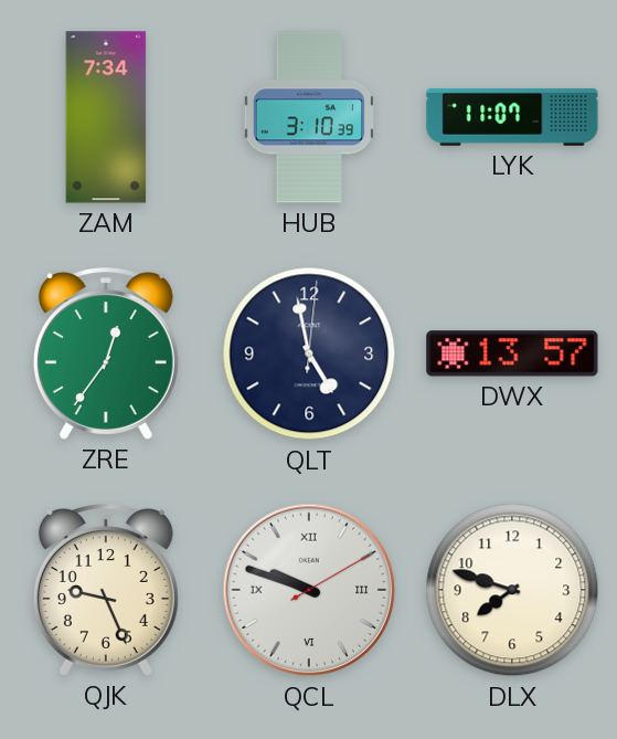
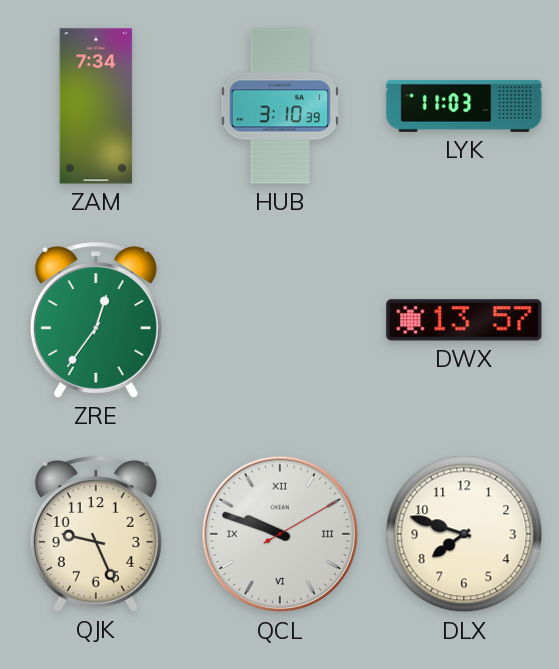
LYK: 11:07 -> 11:03
QLT: 4:58 -> none
